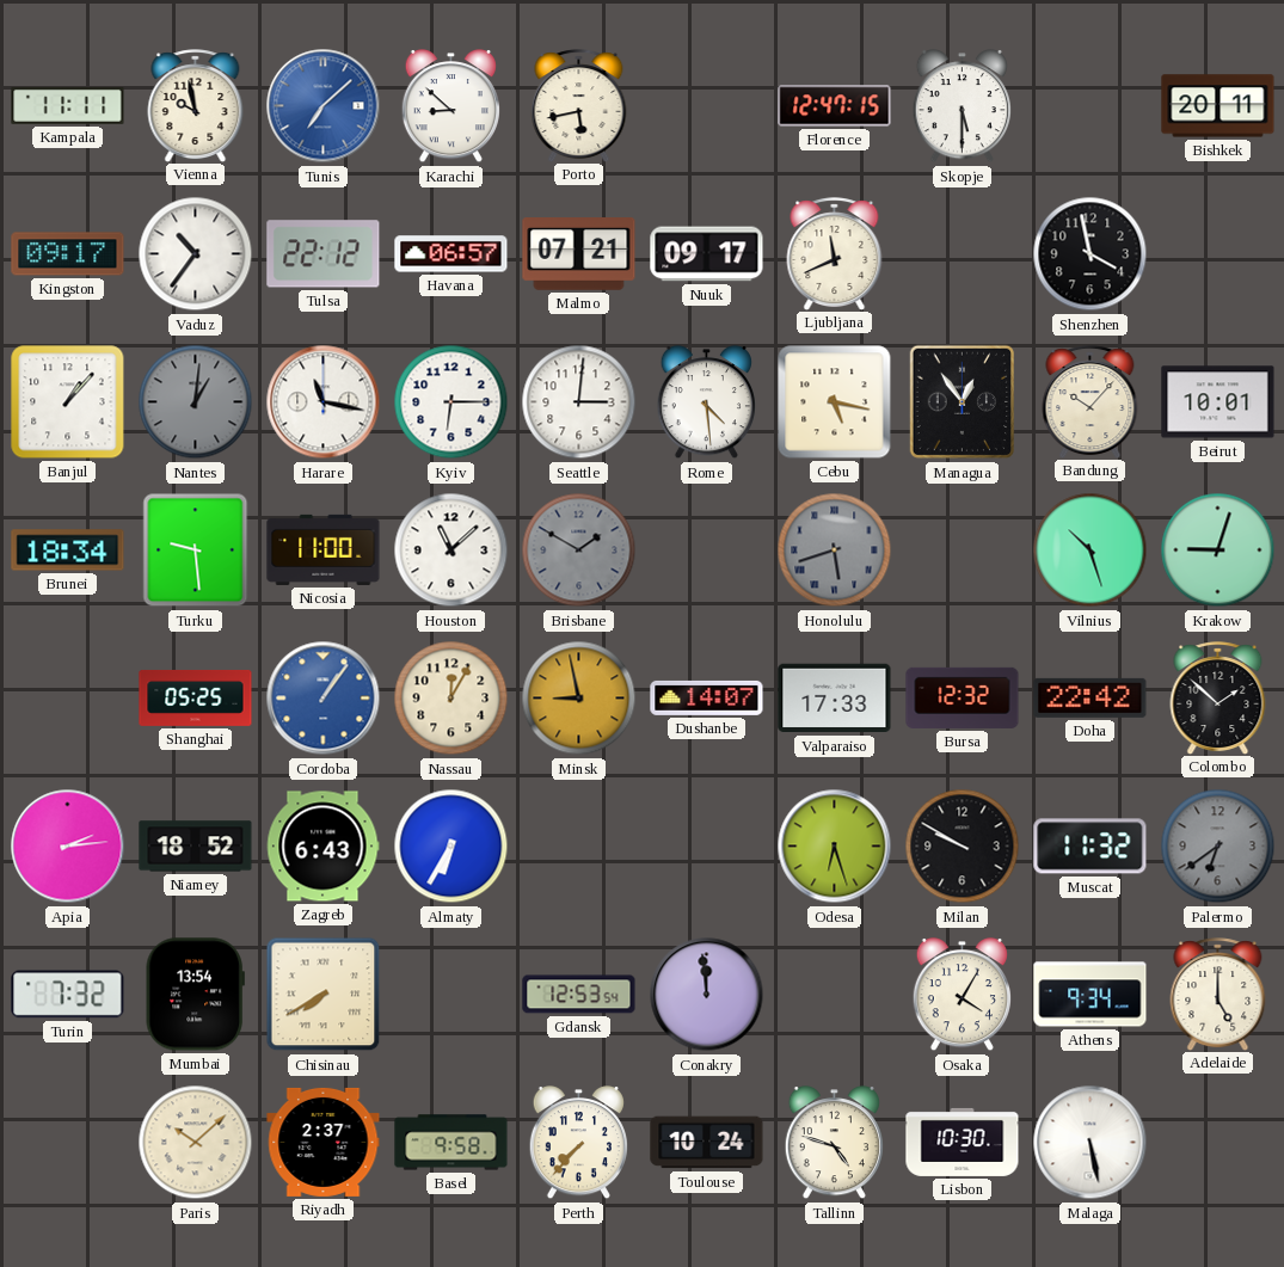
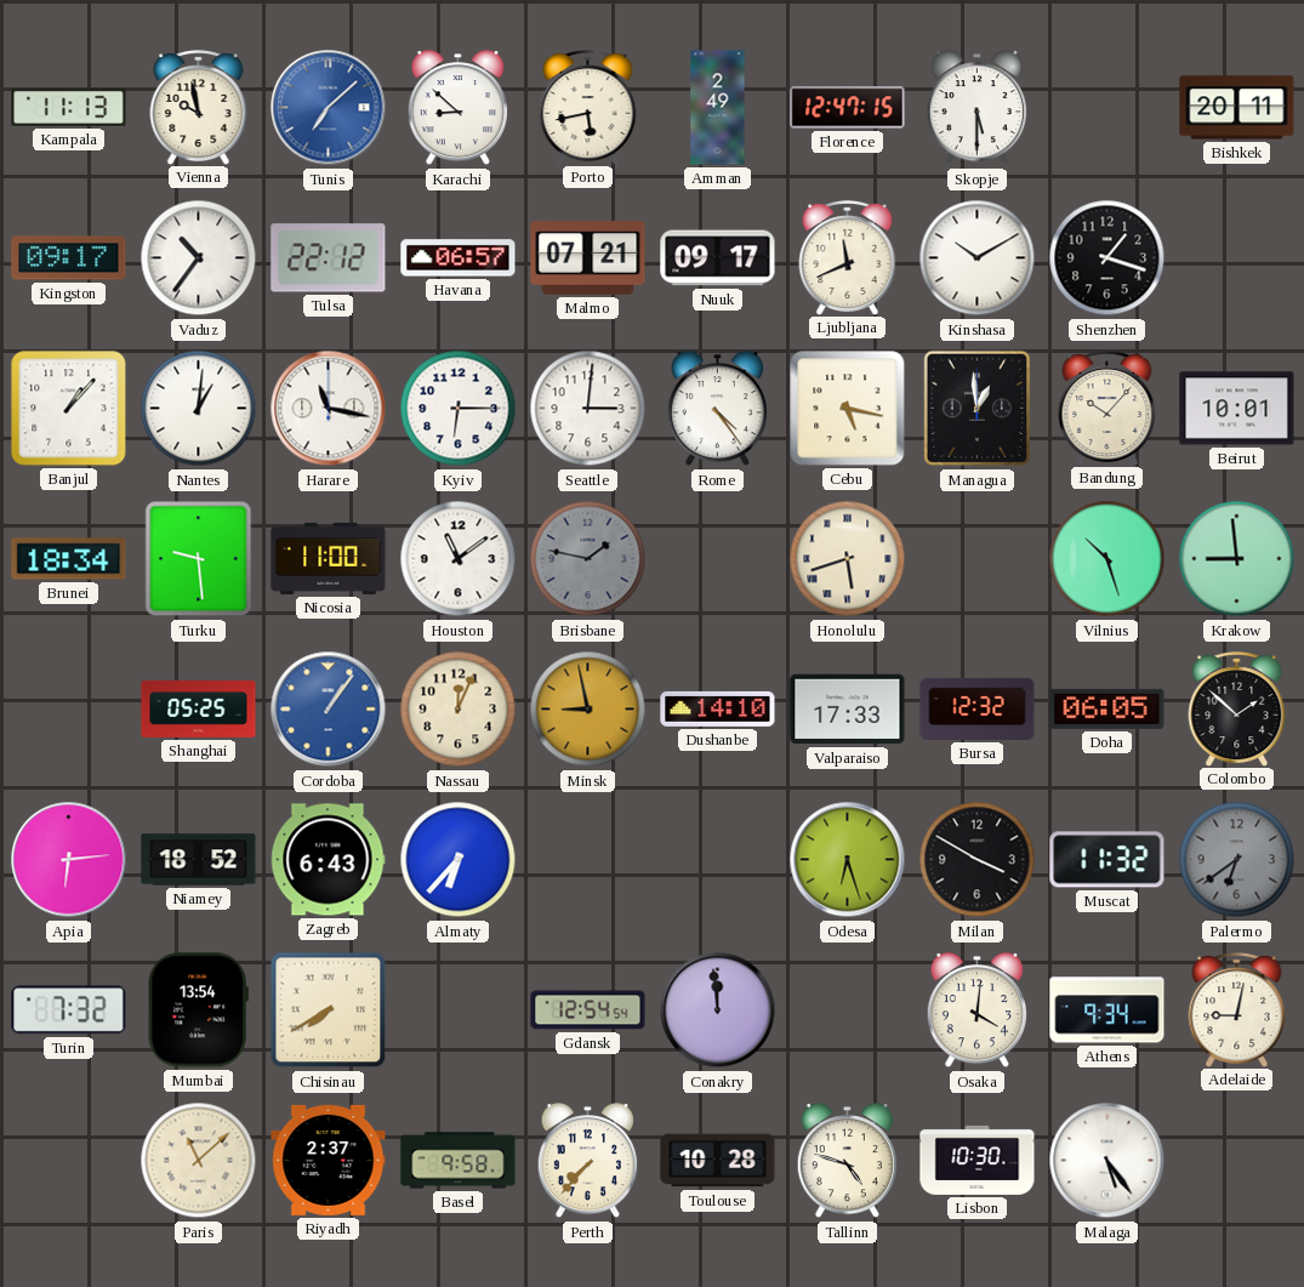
Kampala: 11:11 -> 11:13
Amman: none -> 2:49
Kinshasa: none -> 10:10
Shenzhen: 3:58 -> 1:18
Nantes dial: grey -> white
Rome: 4:29 -> 4:24
Managua: 12:54 -> 12:59
Houston: 11:08 -> 11:09
Brisbane: 1:50 -> 1:47
Honolulu dial: grey -> cream
Krakow: 9:03 -> 8:59
Nassau: 12:05 -> 12:04
Dushanbe: 14:07 -> 14:10
Doha: 22:42 -> 06:05
Apia: 2:14 -> 6:14
Almaty: 6:35 -> 6:37
Milan: 9:50 -> 3:50
Gdansk: 12:53 -> 12:54
Osaka: 4:05 -> 4:01
Adelaide: 5:00 -> 9:02
Paris: 10:08 -> 11:08
Toulouse: 10:24 -> 10:28
Malaga: 5:28 -> 5:24
